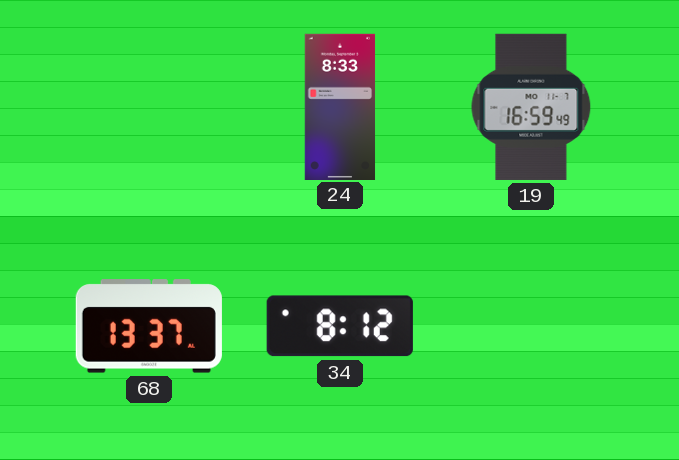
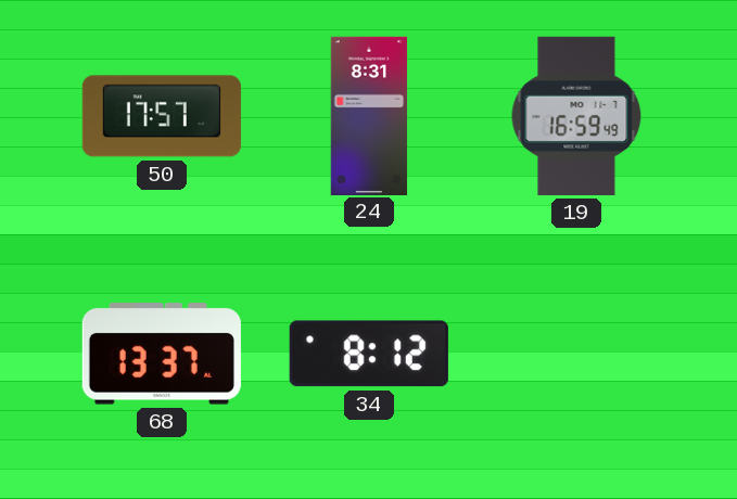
50: none -> 17:57
24: 8:33 -> 8:31
